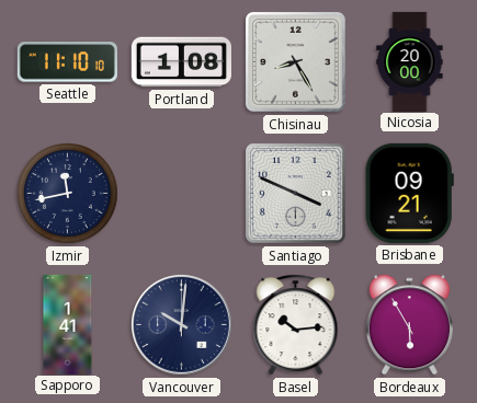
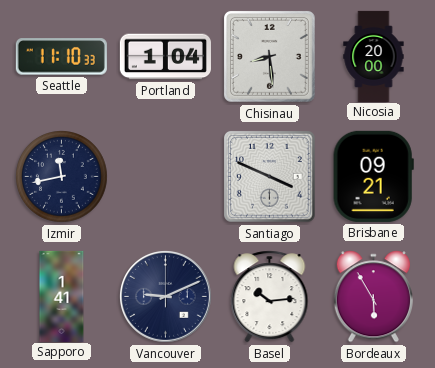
Seattle: 11:10:10 -> 11:10:33
Portland: 1:08 -> 1:04
Chisinau: 8:25 -> 8:29
Vancouver: 10:01 -> 9:11
